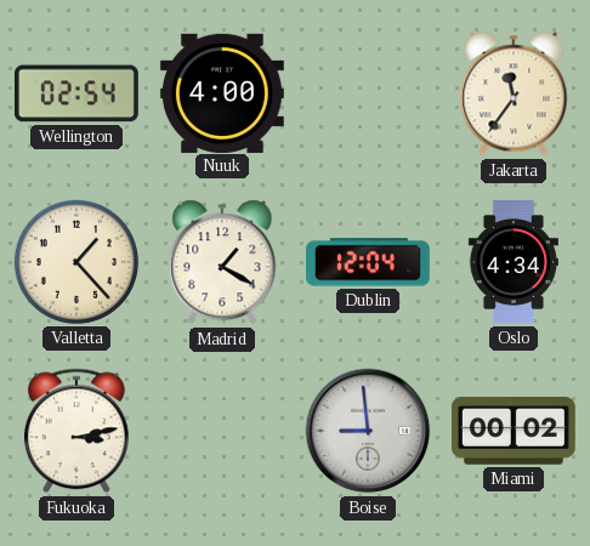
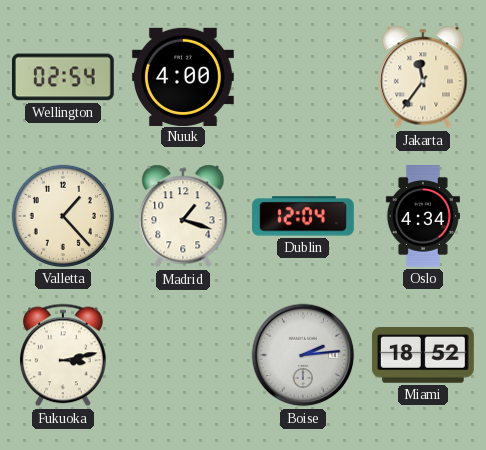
Madrid: 1:20 -> 1:18
Boise: 8:59 -> 2:14
Miami: 00:02 -> 18:52
